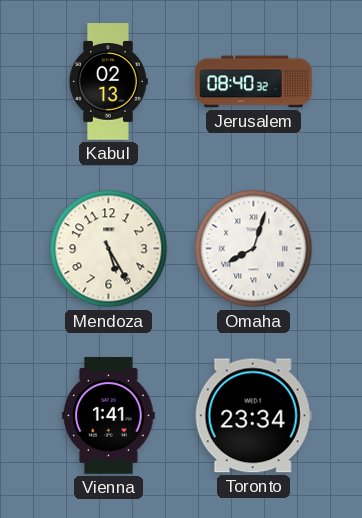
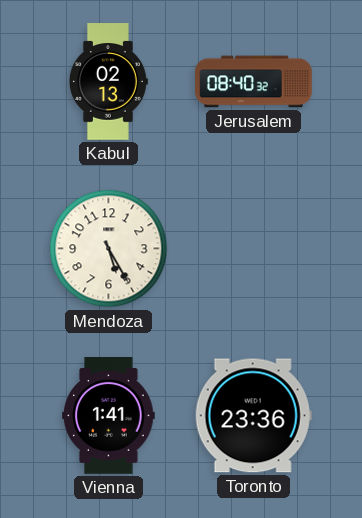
Omaha: 8:03 -> none
Toronto: 23:34 -> 23:36
